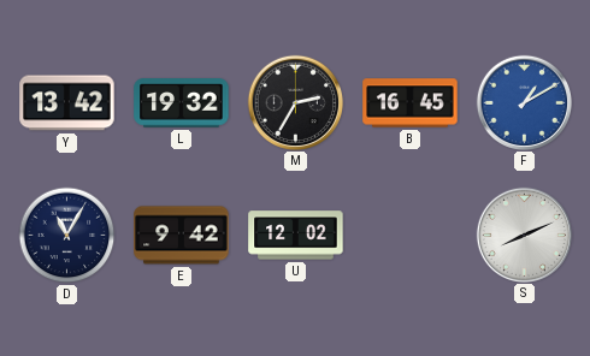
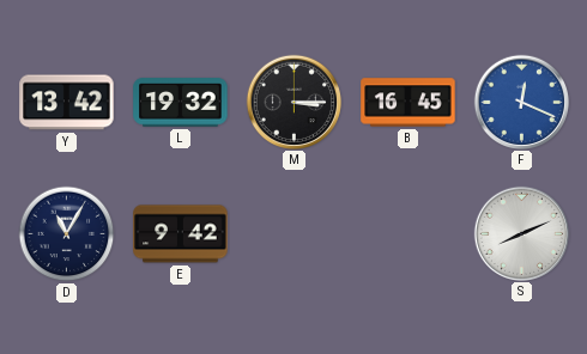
M: 2:35 -> 3:15
F: 1:10 -> 12:19
U: 12:02 -> none
